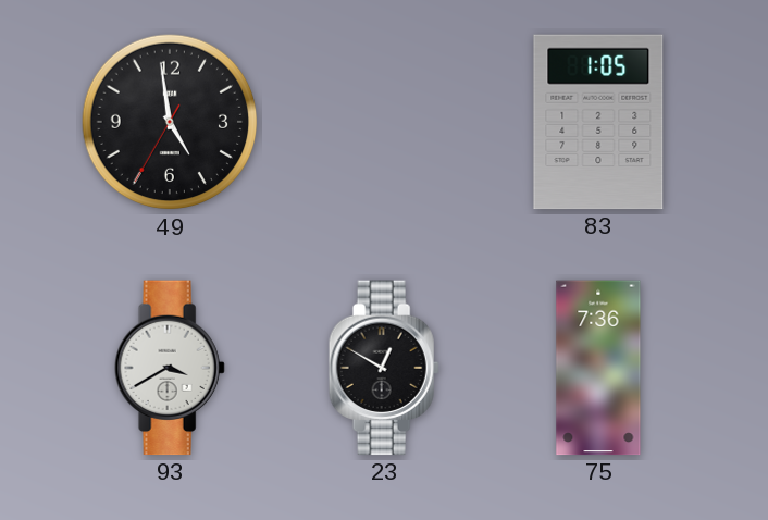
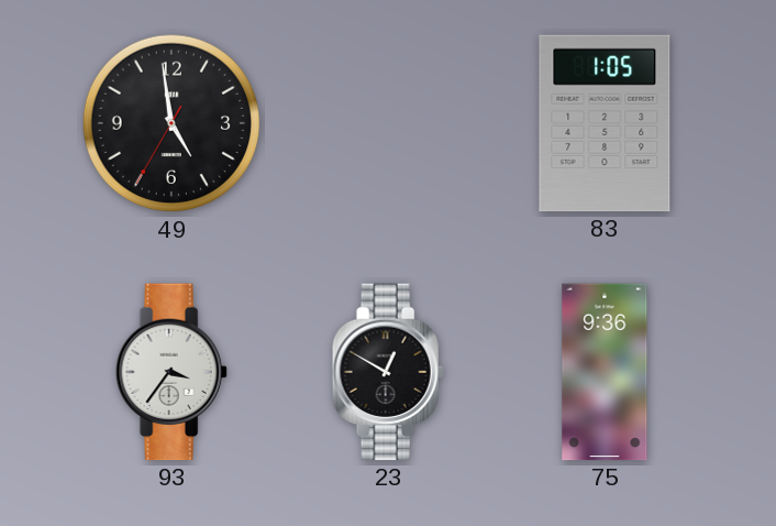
93: 3:40 -> 3:36
75: 7:36 -> 9:36
